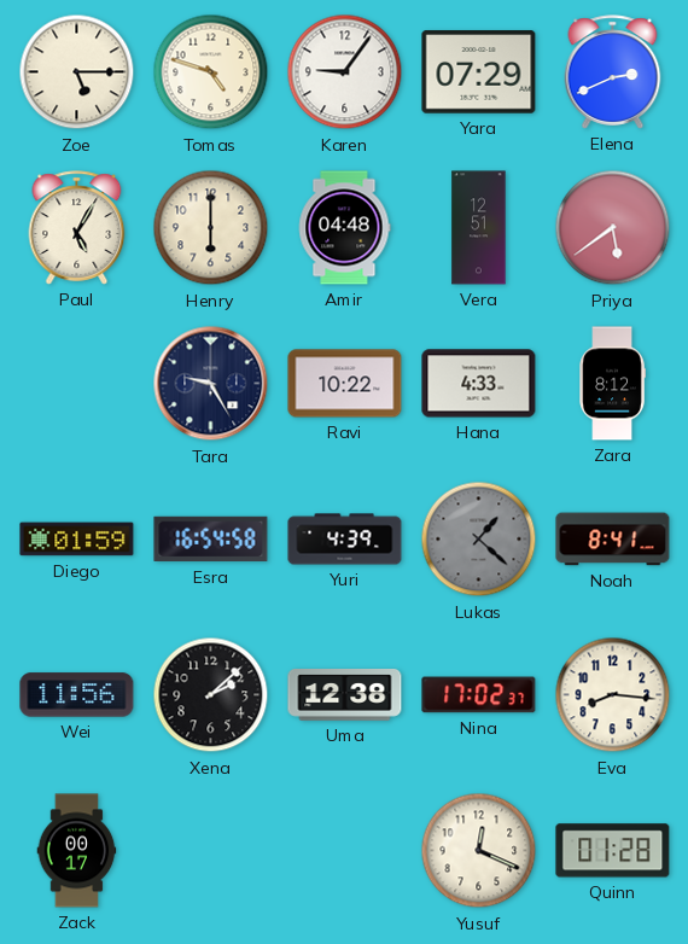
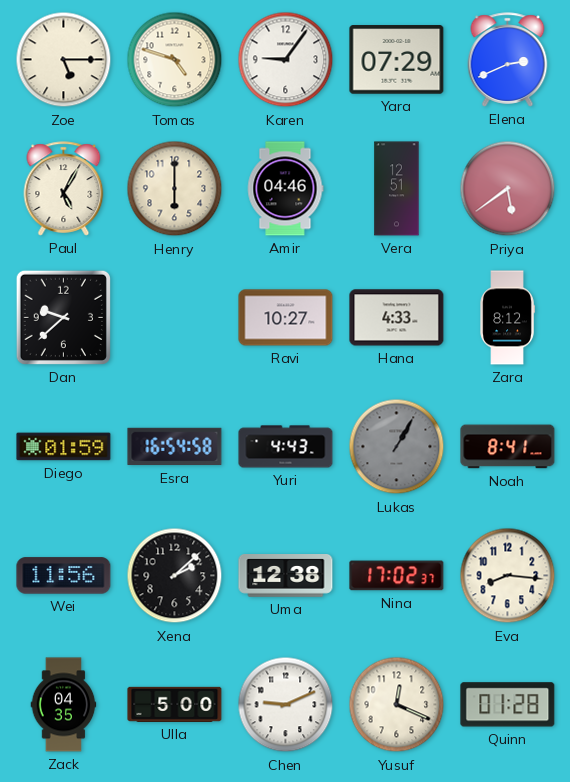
Amir: 04:48 -> 04:46
Dan: none -> 9:38
Tara: 9:25 -> none
Ravi: 10:22 -> 10:27
Yuri: 4:39 -> 4:43
Lukas: 1:22 -> 1:05
Zack: 00:17 -> 04:35
Ulla: none -> 5:00
Chen: none -> 9:11
